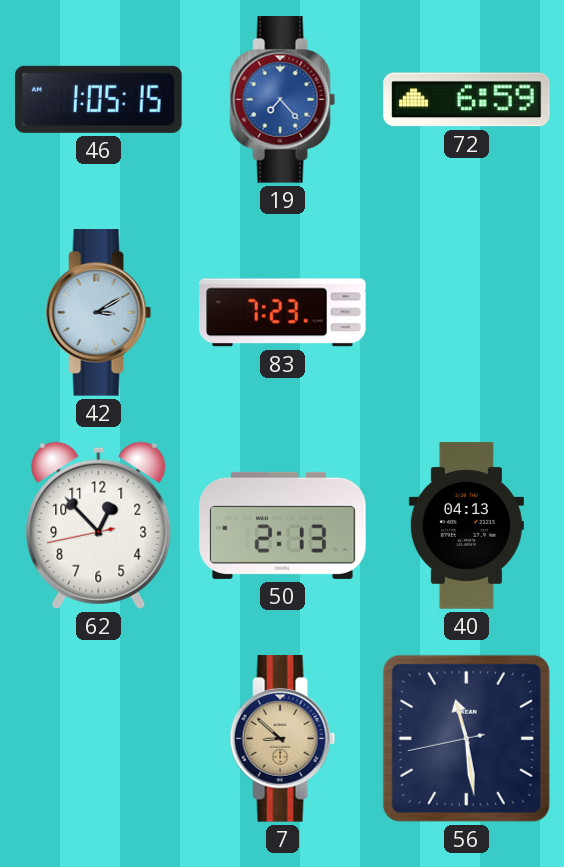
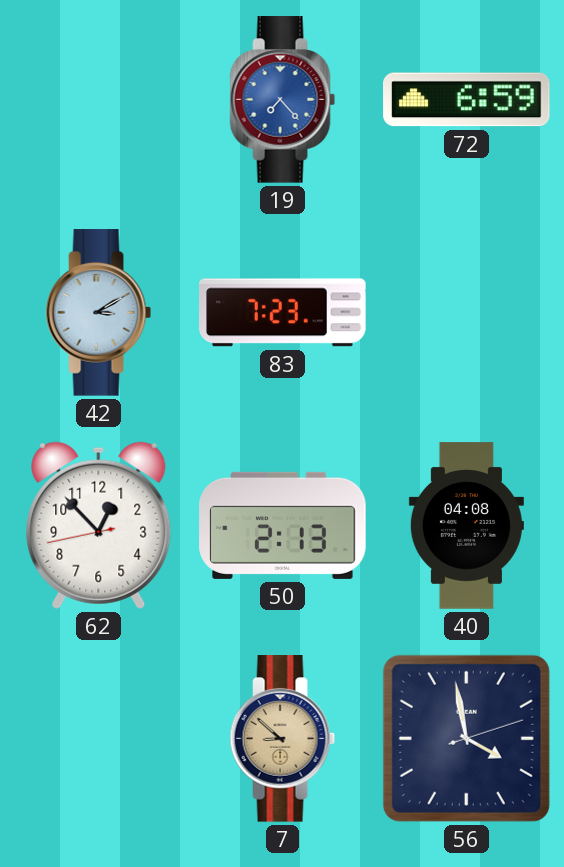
46: 1:05 -> none
40: 04:13 -> 04:08
56: 11:28 -> 3:58
